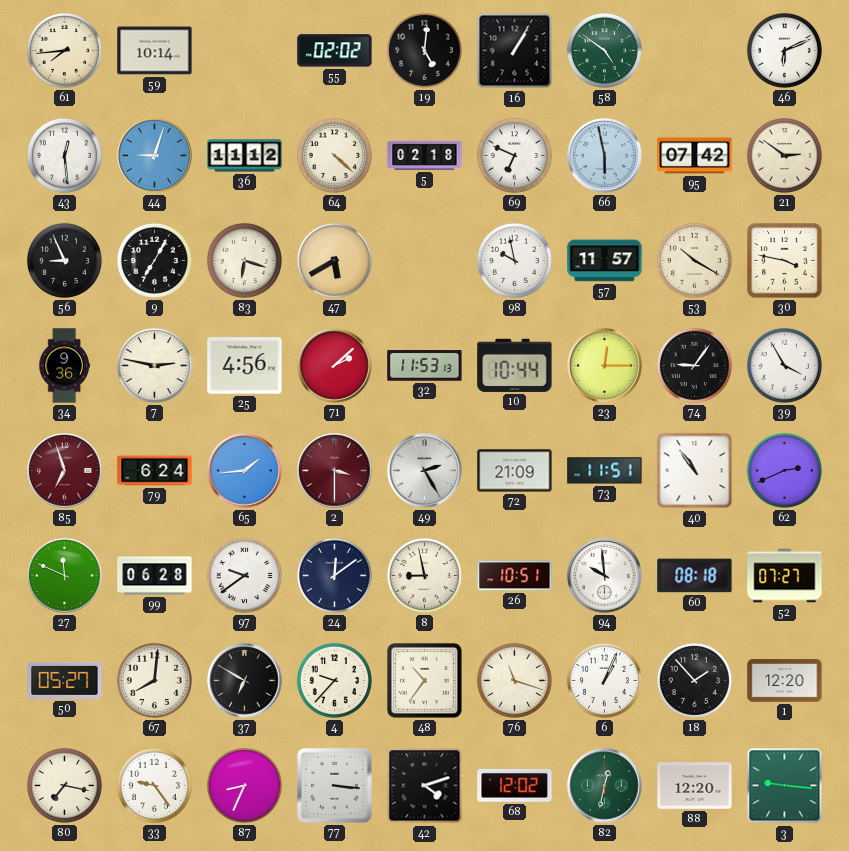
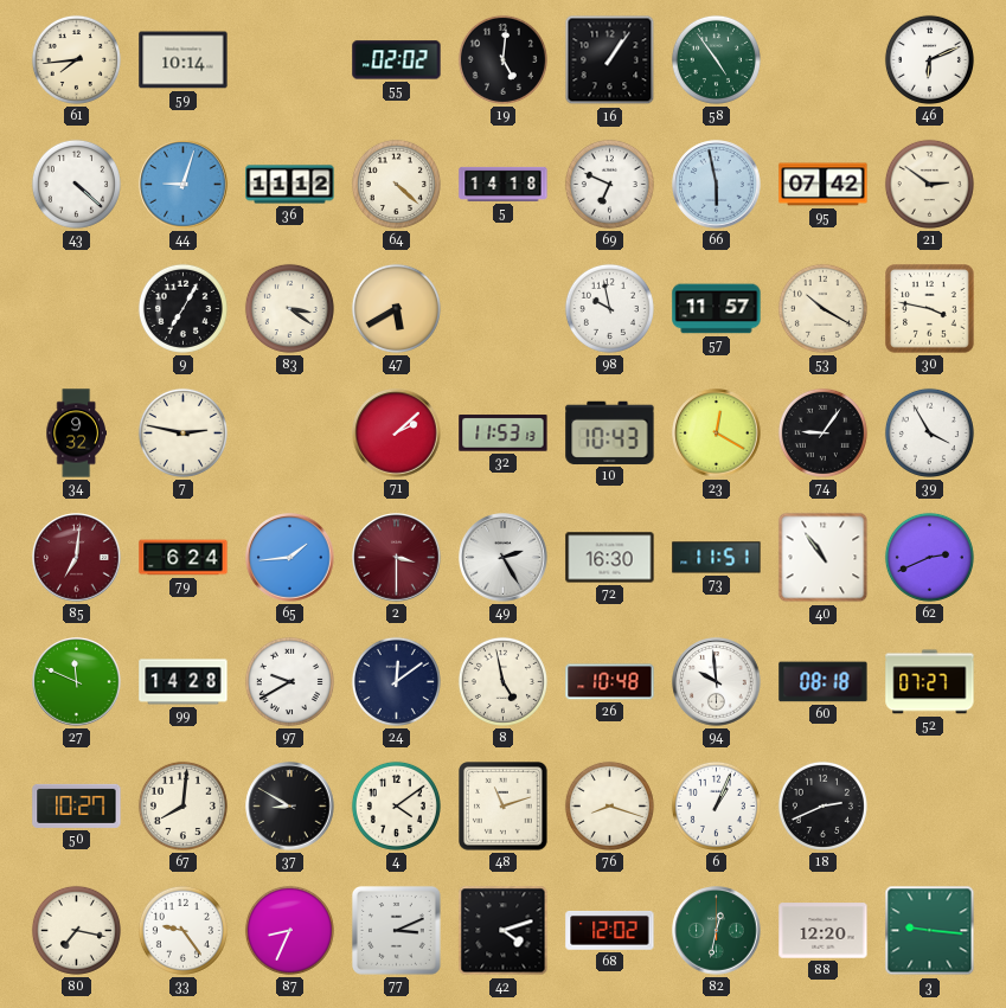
16: 1:05 -> 1:06
58: 4:51 -> 4:54
43: 12:29 -> 4:22
5: 02:18 -> 14:18
56: 8:56 -> none
83: 6:18 -> 3:21
34: 9:36 -> 9:32
25: 4:56 -> none
10: 10:44 -> 10:43
23: 12:15 -> 12:20
85: 6:57 -> 7:01
72: 21:09 -> 16:30
99: 06:28 -> 14:28
97: 9:39 -> 9:40
8: 8:58 -> 4:58
26: 10:51 -> 10:48
50: 05:27 -> 10:27
37: 6:50 -> 8:50
4: 9:37 -> 4:09
48: 10:36 -> 11:12
76: 11:18 -> 8:18
18: 1:53 -> 2:41
1: 12:20 -> none
77: 3:16 -> 3:11
